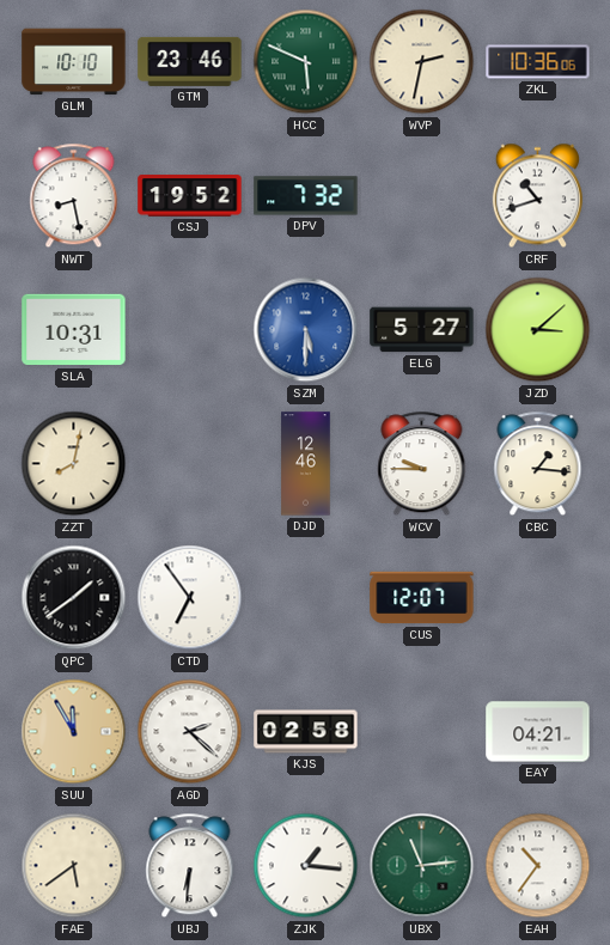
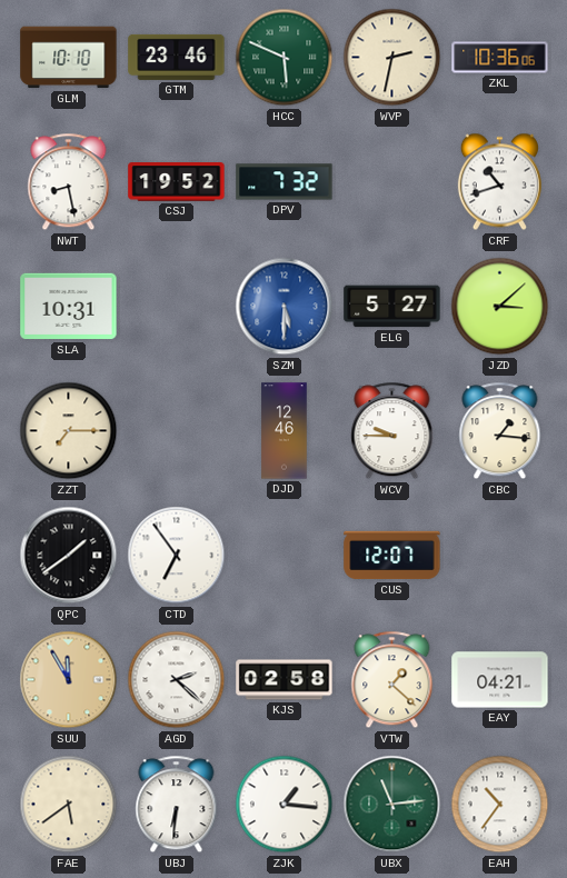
ZZT: 8:02 -> 7:15
VTW: none -> 1:22
